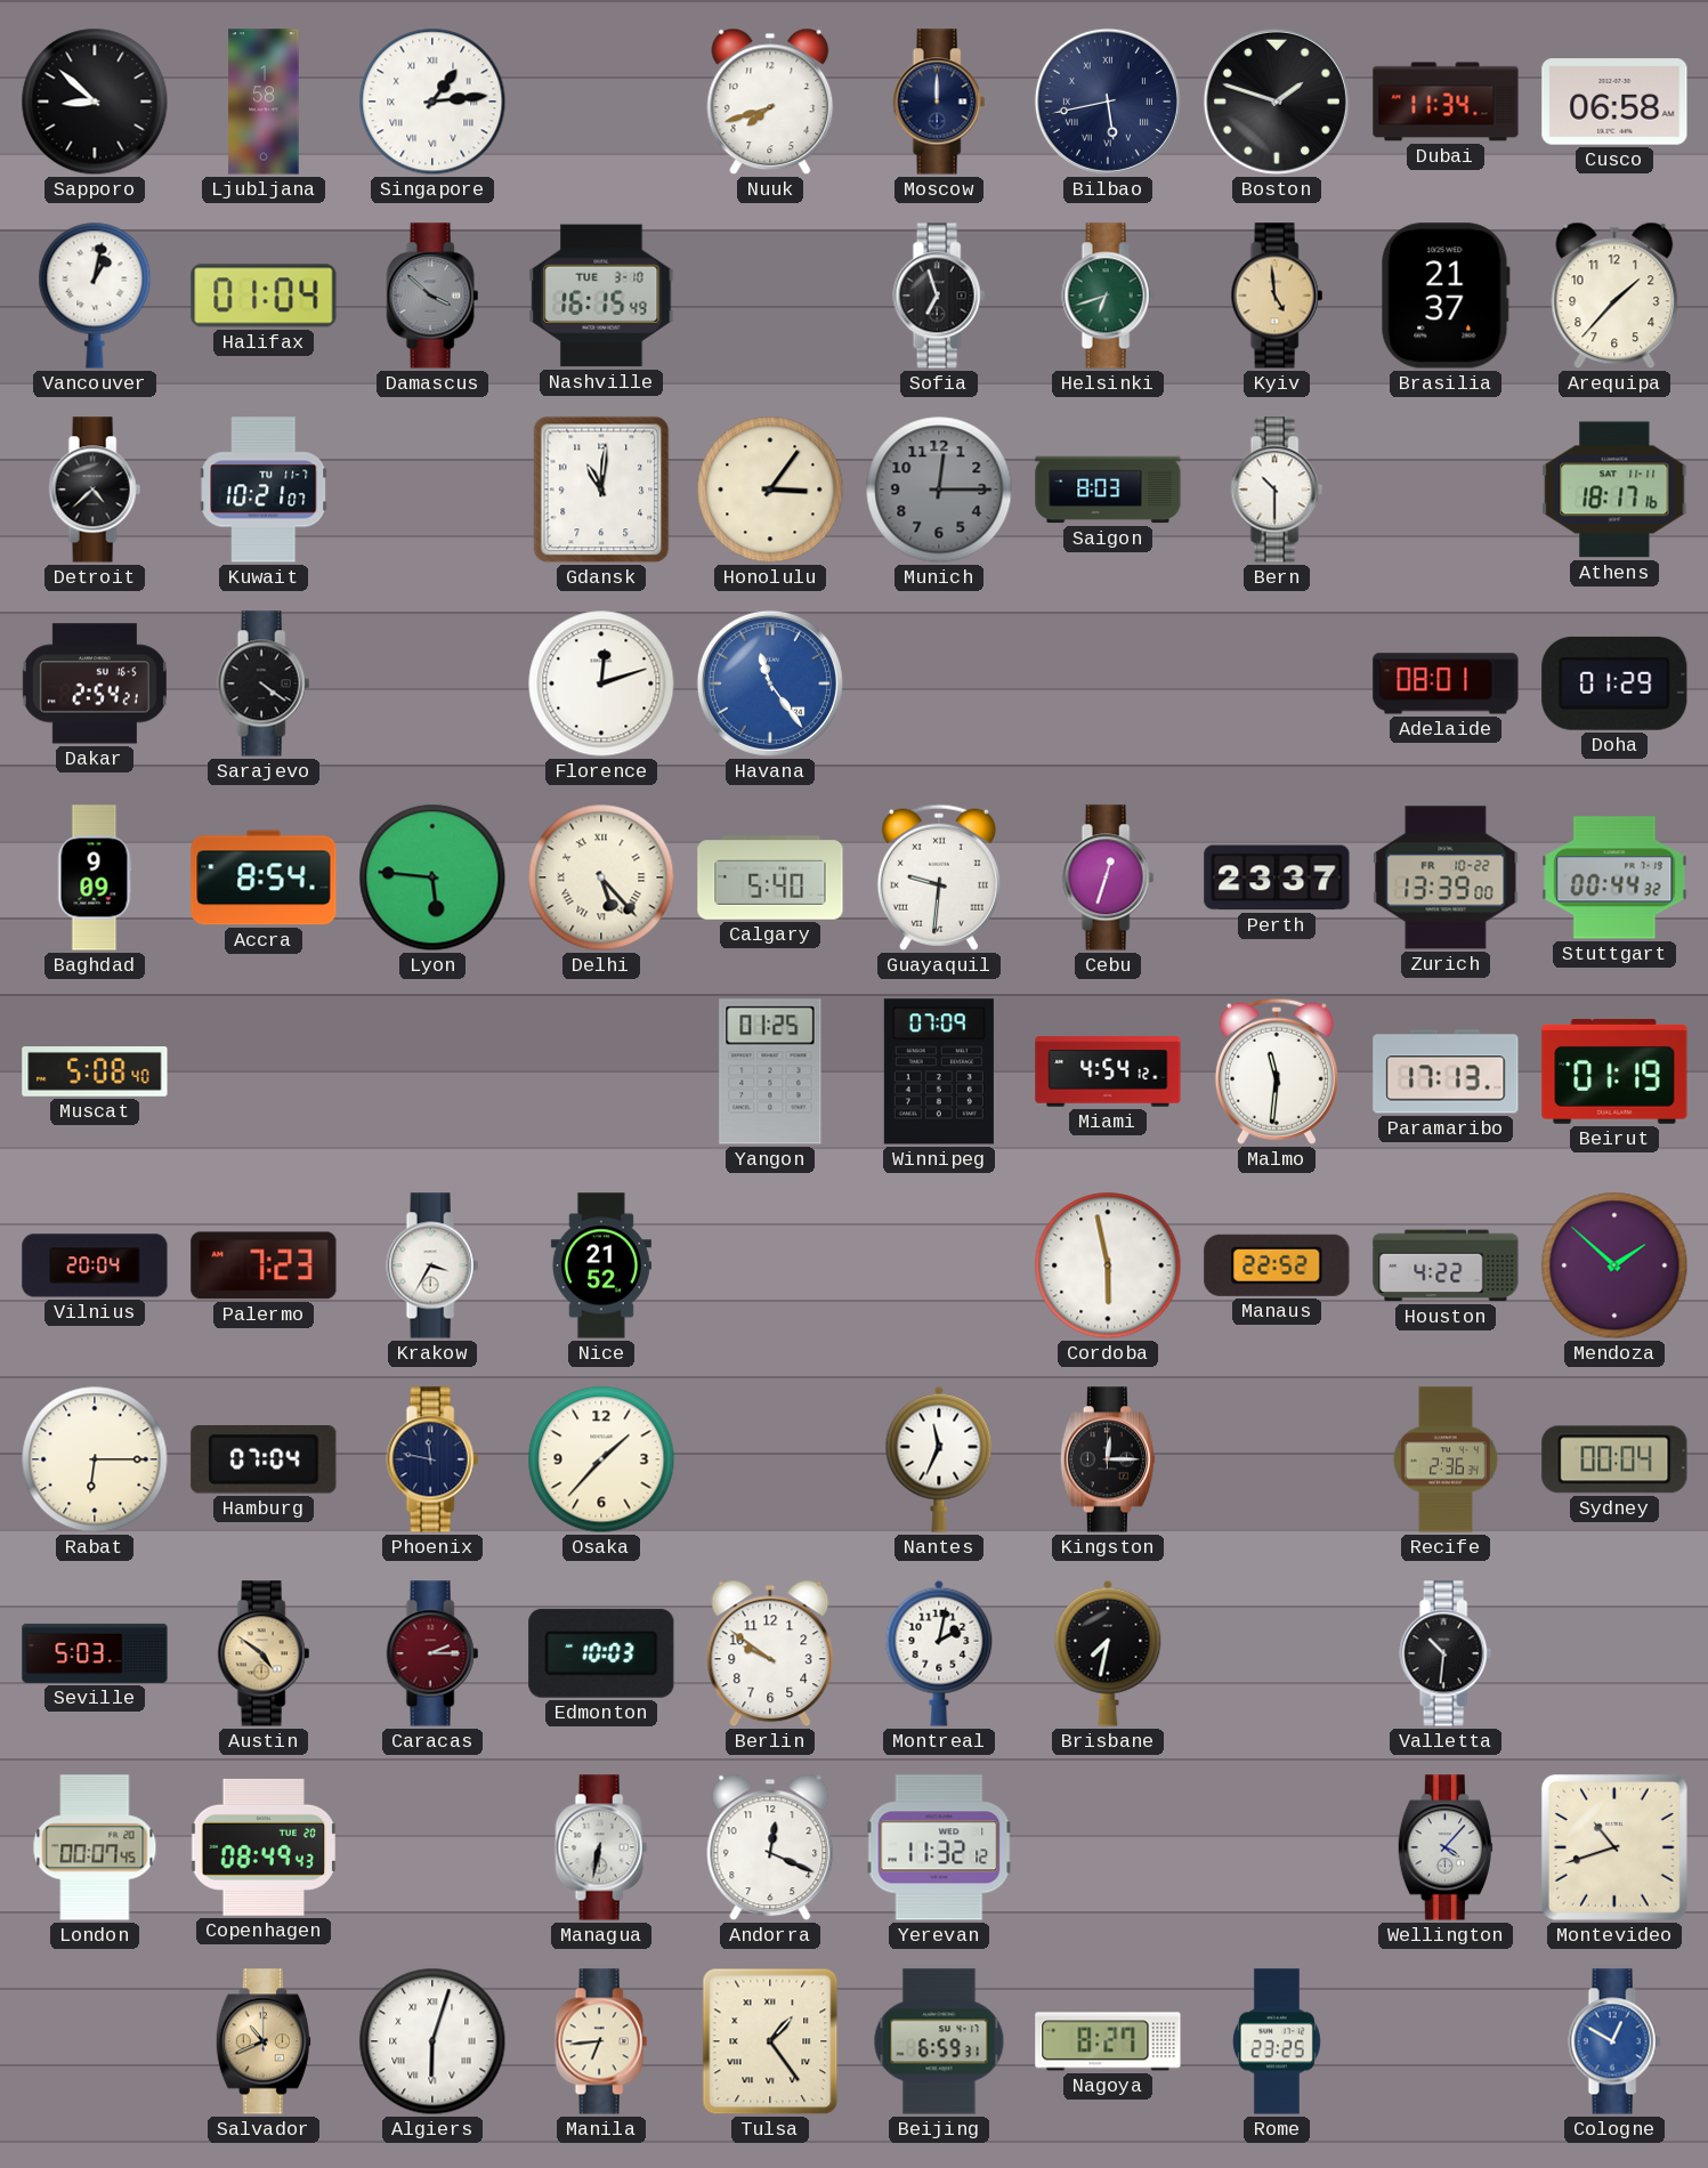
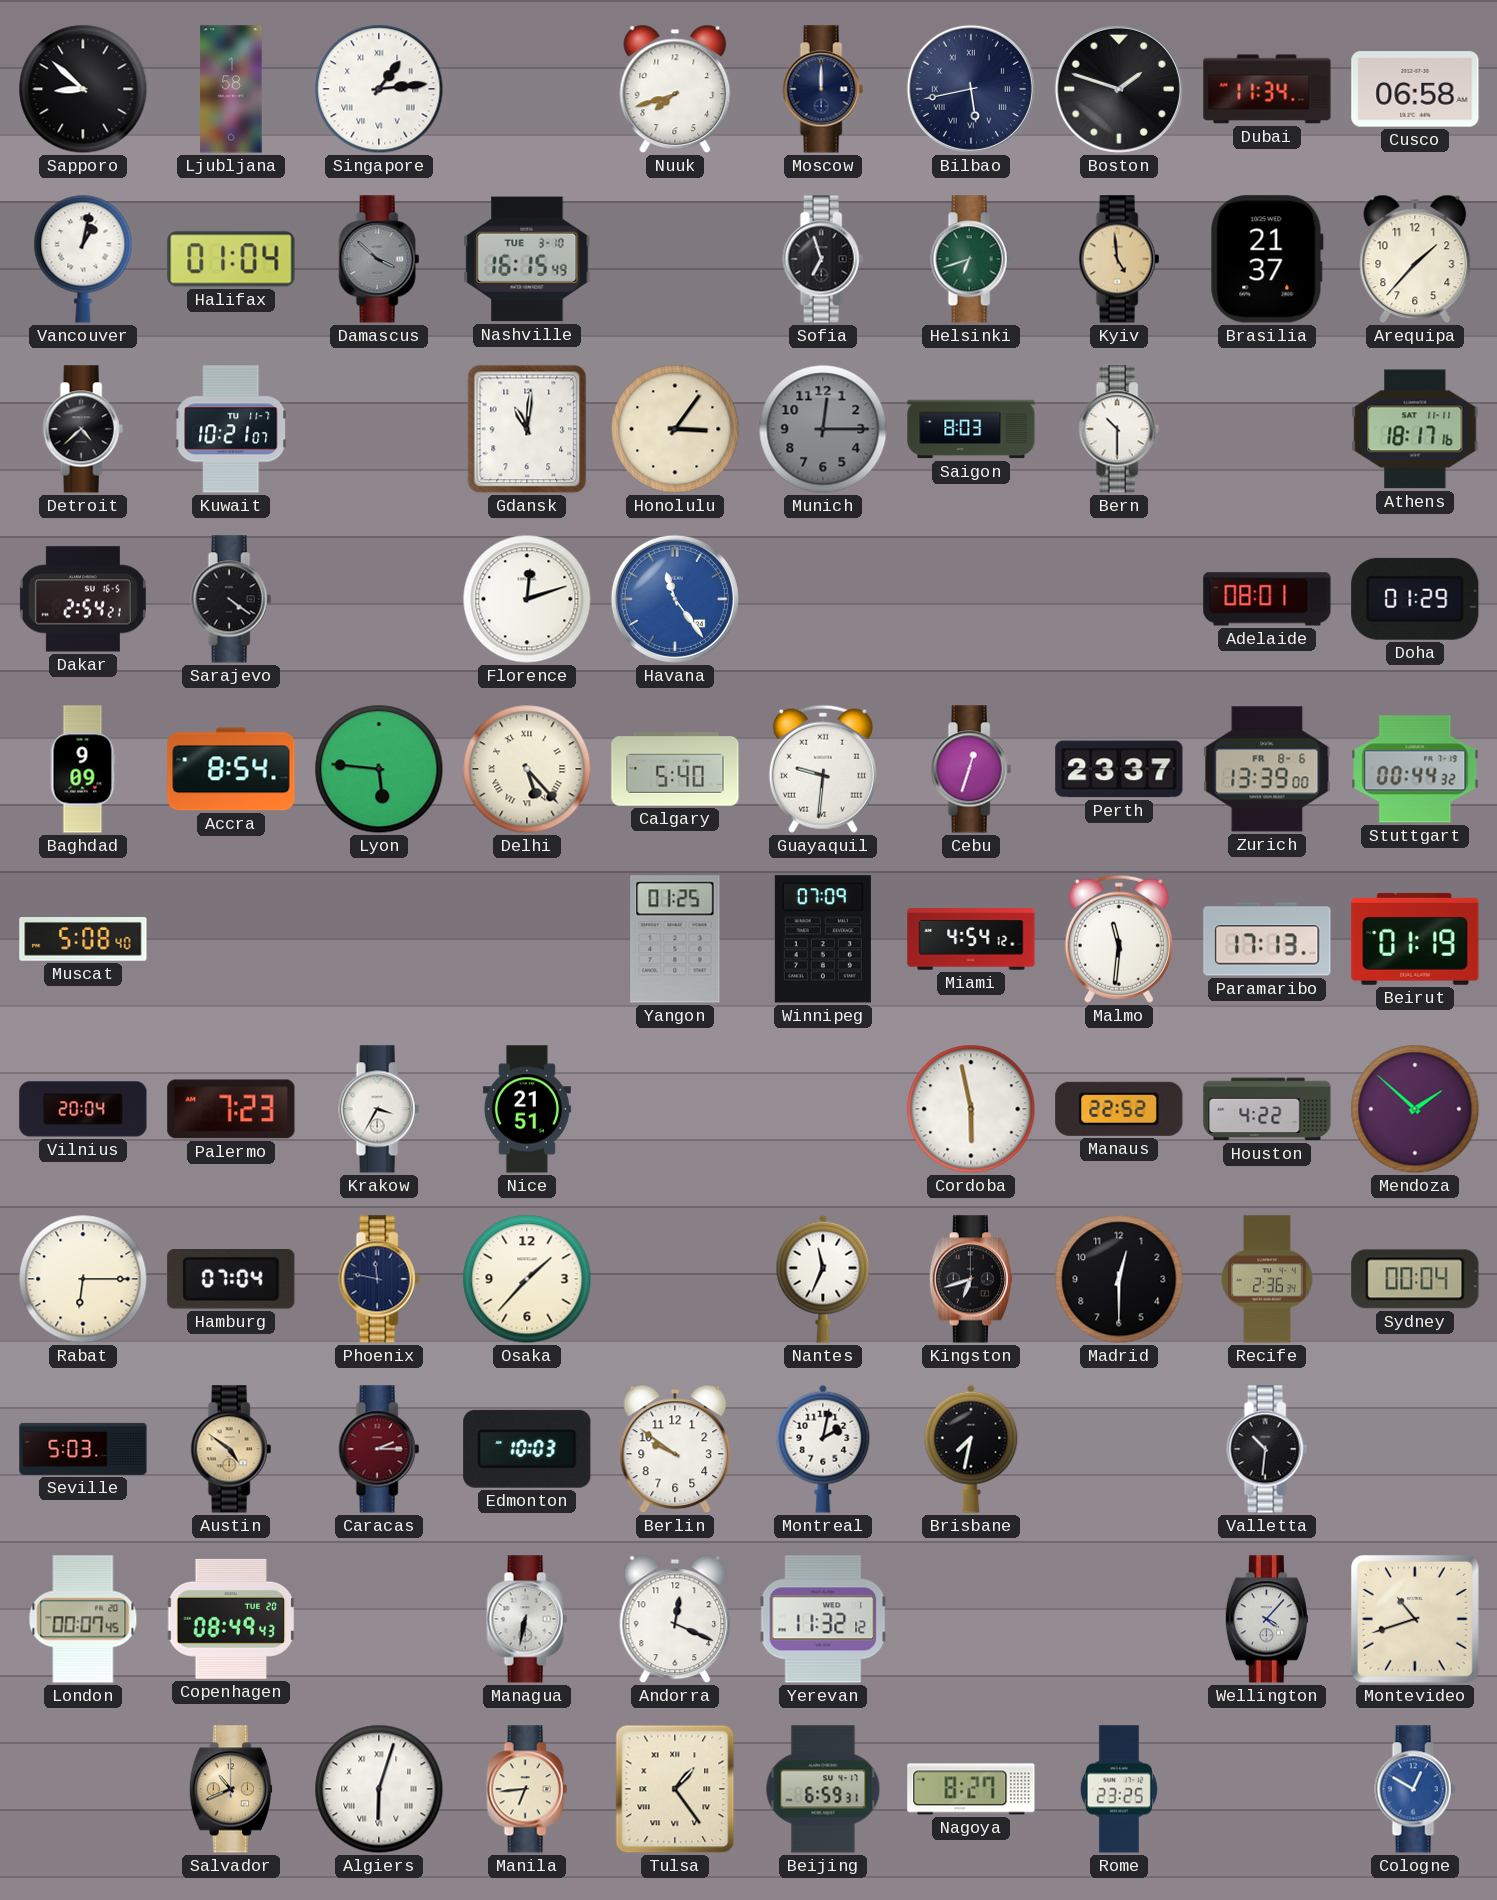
Zurich date: FR 10-22 -> FR 8-6
Nice: 21:52 -> 21:51
Kingston: 12:15 -> 6:42
Madrid: none -> 12:30
